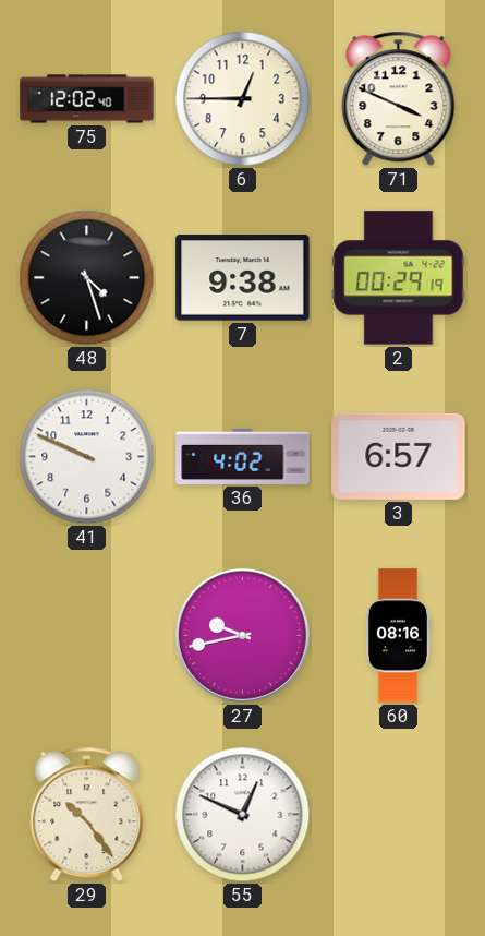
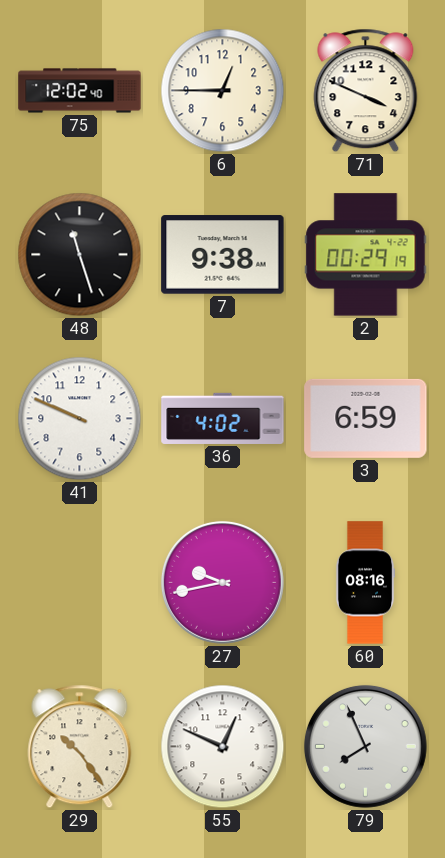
48: 4:27 -> 11:27
3: 6:57 -> 6:59
79: none -> 7:56
